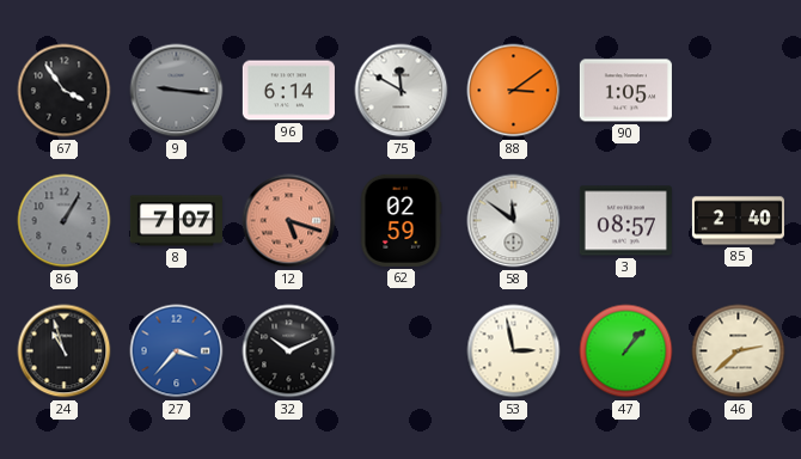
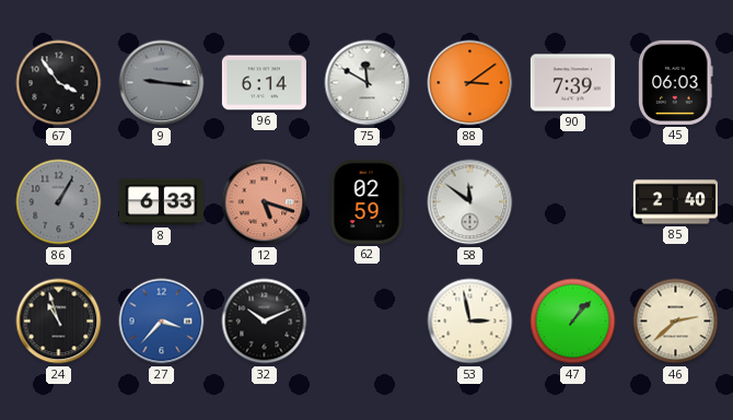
90: 1:05 -> 7:39
45: none -> 06:03
8: 7:07 -> 6:33
3: 08:57 -> none
